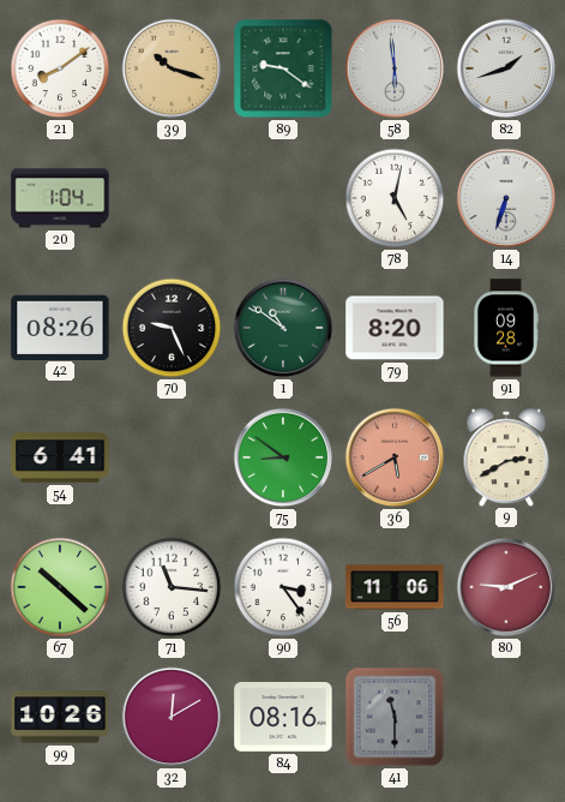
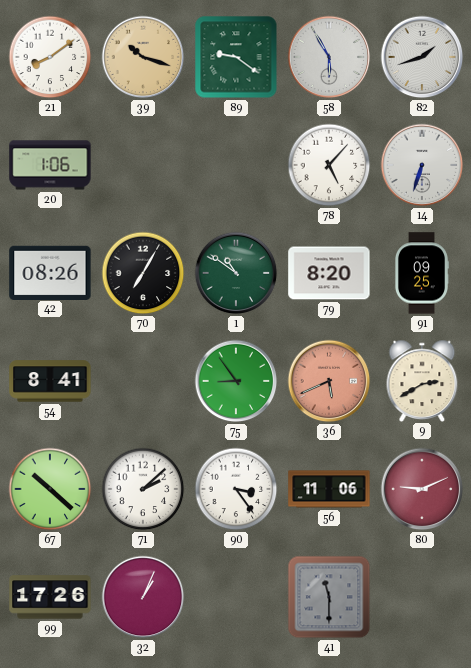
58: 5:59 -> 5:55
20: 1:04 -> 1:06
78: 5:02 -> 5:07
70: 9:26 -> 7:05
91: 09:28 -> 09:25
54: 6:41 -> 8:41
75: 8:51 -> 8:54
36: 5:40 -> 5:41
71: 11:16 -> 2:08
99: 10:26 -> 17:26
32: 12:10 -> 1:04
84: 08:16 -> none
